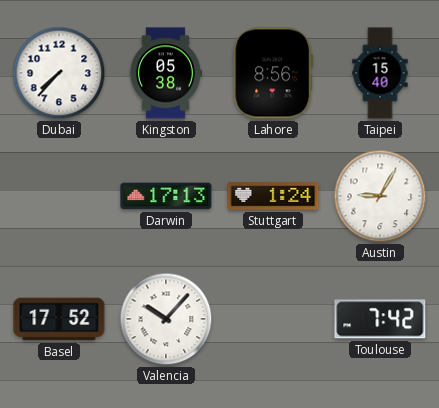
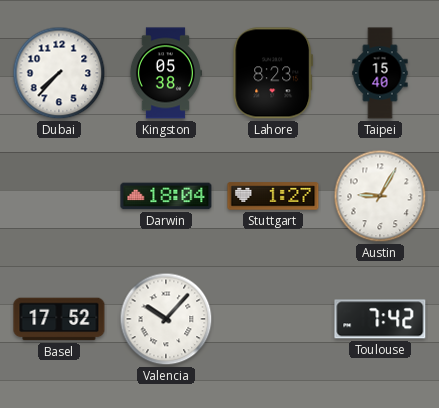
Lahore: 8:56 -> 8:23
Darwin: 17:13 -> 18:04
Stuttgart: 1:24 -> 1:27
